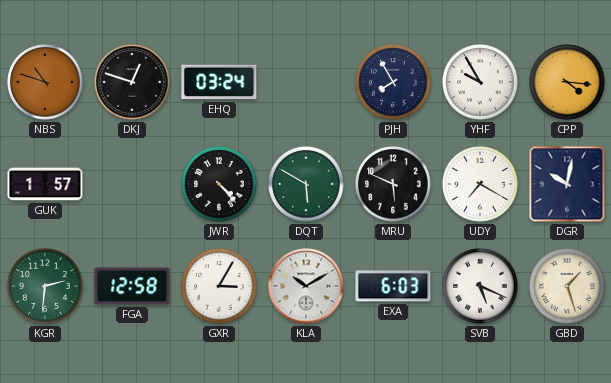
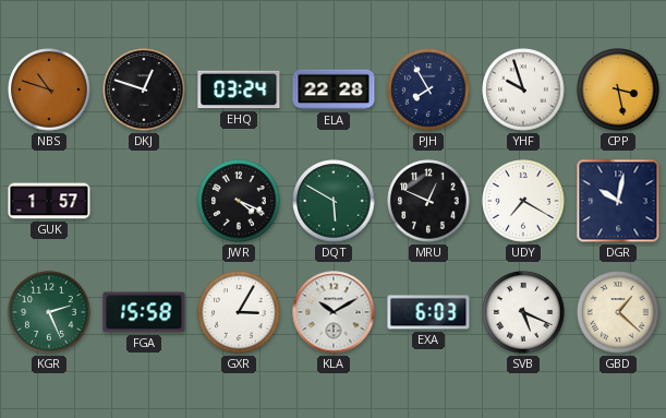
ELA: none -> 22:28
YHF: 9:55 -> 9:57
CPP: 4:16 -> 3:28
JWR: 4:23 -> 4:19
MRU: 5:49 -> 12:49
KGR: 2:31 -> 2:26
FGA: 12:58 -> 15:58
GBD: 1:27 -> 1:22
